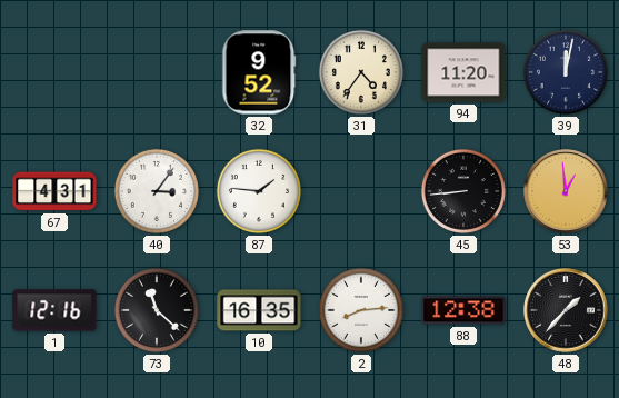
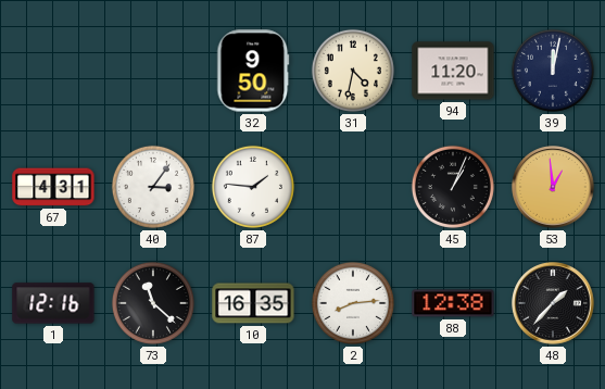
32: 9:52 -> 9:50
31: 4:36 -> 4:32
45: 8:44 -> 1:04
